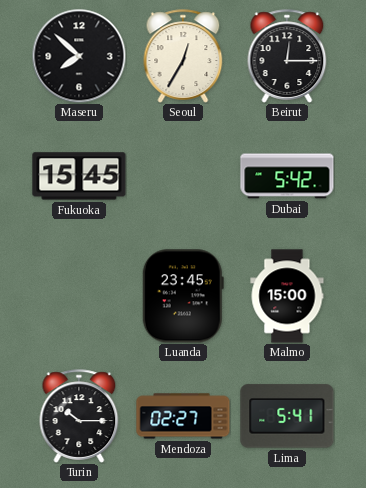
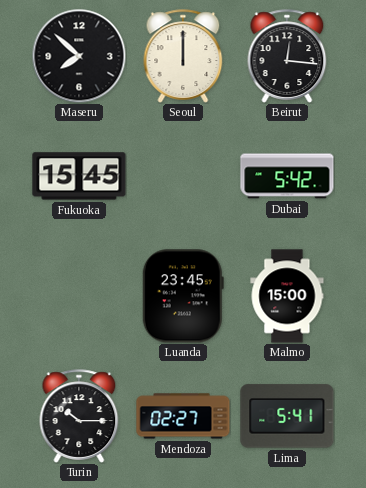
Seoul: 12:35 -> 12:00
Beirut: 12:15 -> 12:16
